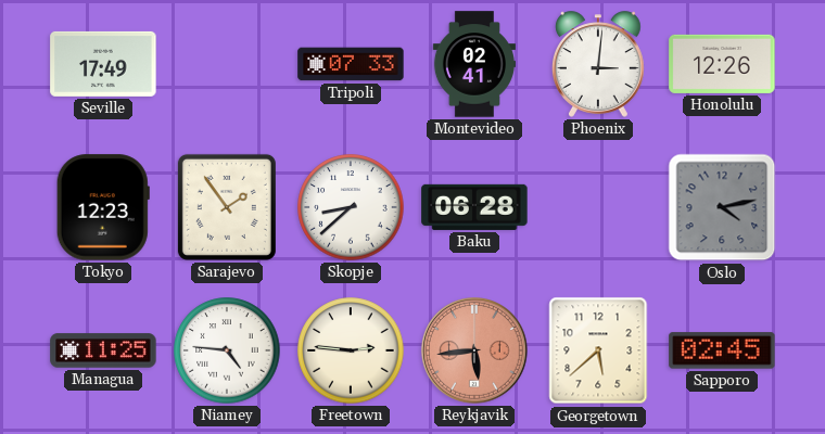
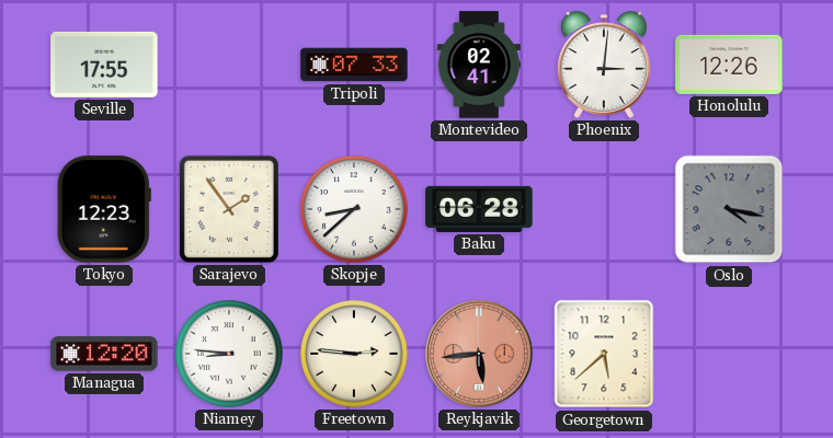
Seville: 17:49 -> 17:55
Oslo: 4:13 -> 4:17
Managua: 11:25 -> 12:20
Niamey: 4:46 -> 8:46
Sapporo: 02:45 -> none
